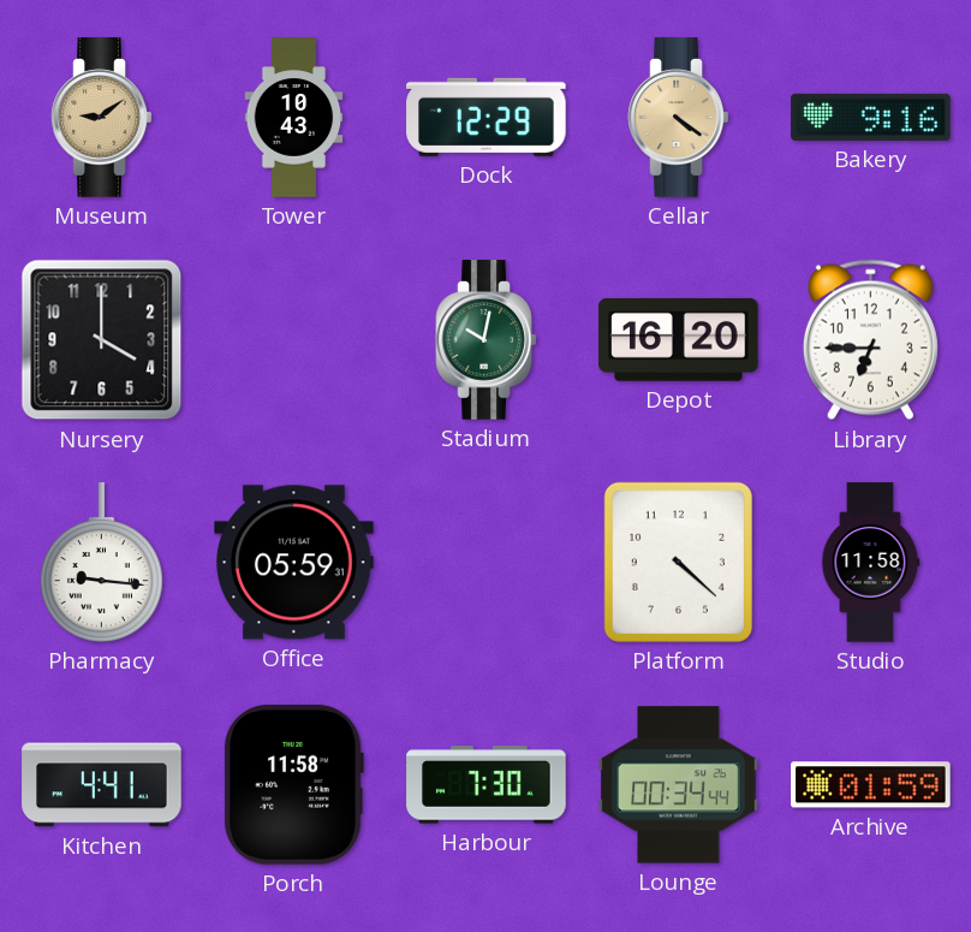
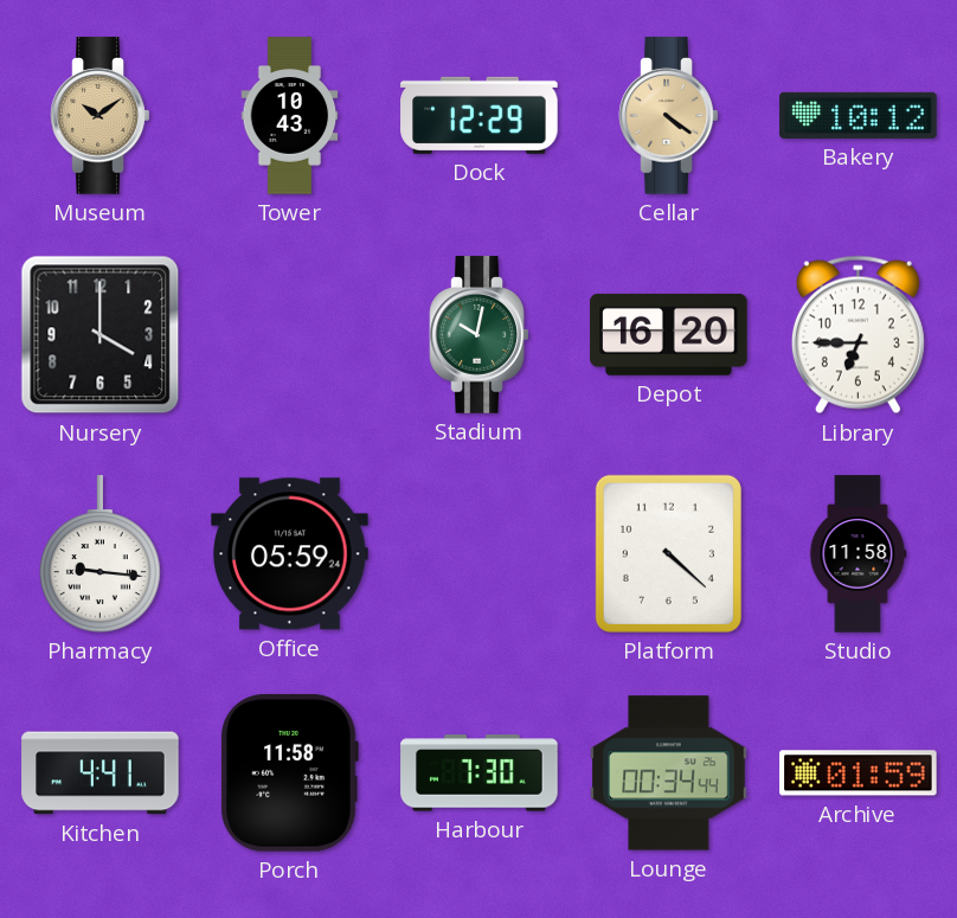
Museum: 9:09 -> 10:09
Bakery: 9:16 -> 10:12
Office: 05:59:31 -> 05:59:24
